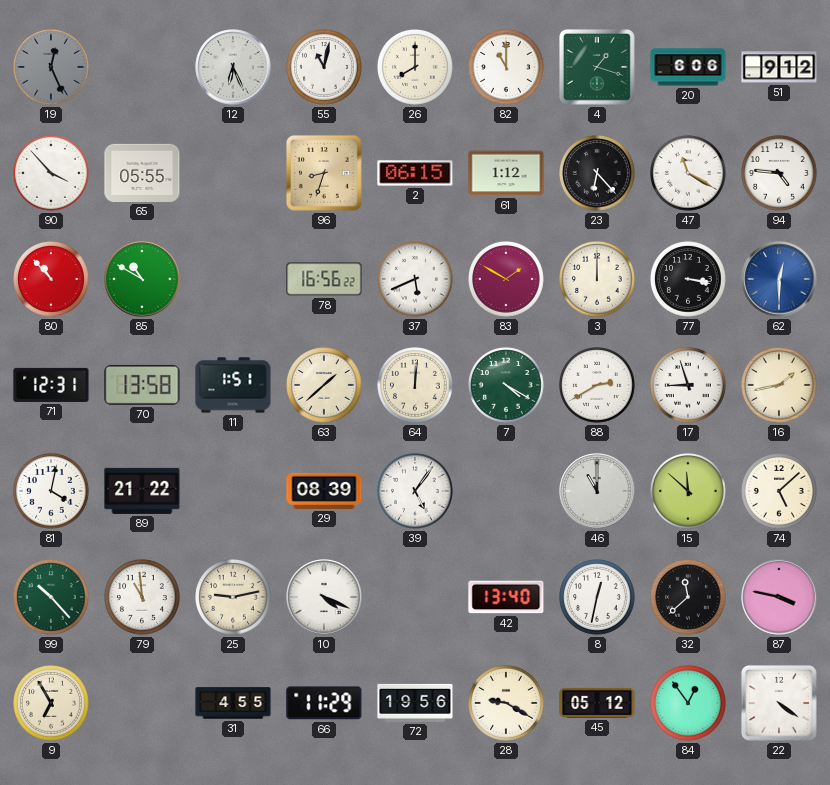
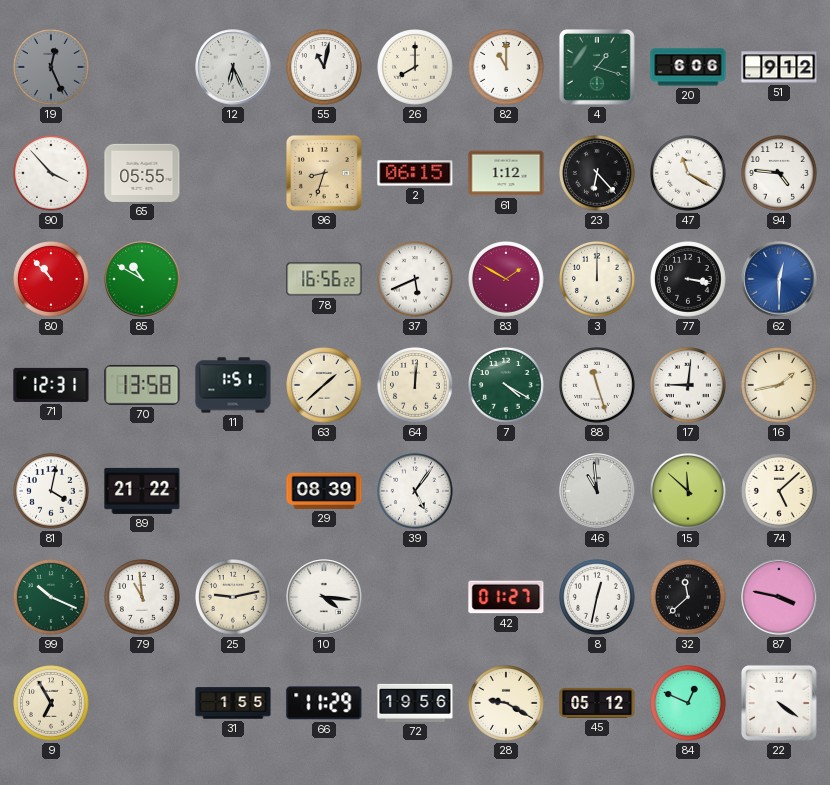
88: 2:40 -> 11:27
17: 8:57 -> 9:01
46: 11:00 -> 10:59
99: 10:23 -> 10:19
10: 4:19 -> 4:16
42: 13:40 -> 01:27
31: 4:55 -> 1:55
84: 12:54 -> 12:49
